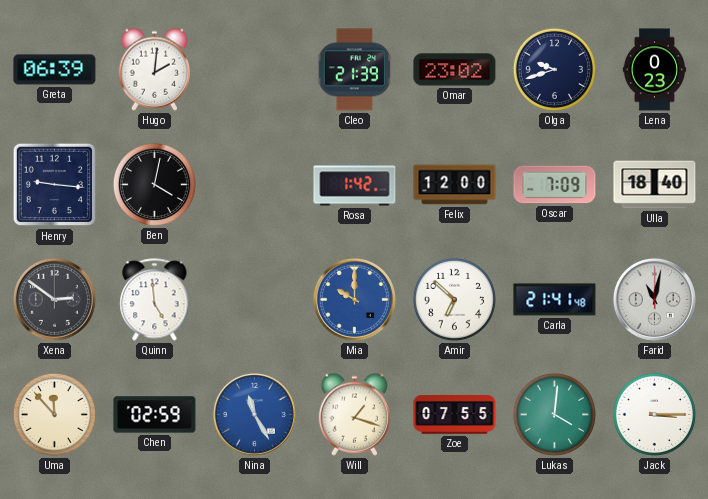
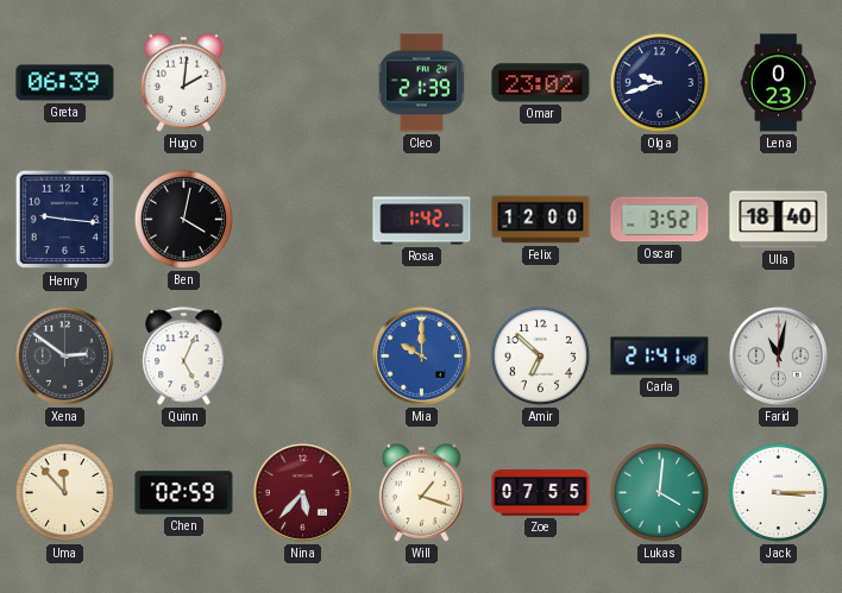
Oscar: 7:09 -> 3:52
Quinn: 4:59 -> 5:04
Nina: 11:25 -> 5:37
Nina dial: blue -> burgundy
